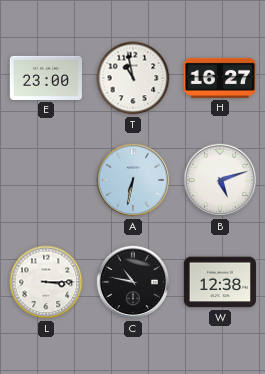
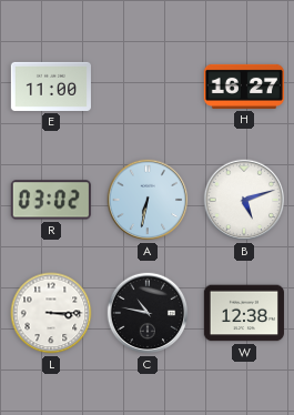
E: 23:00 -> 11:00
T: 10:58 -> none
R: none -> 03:02
